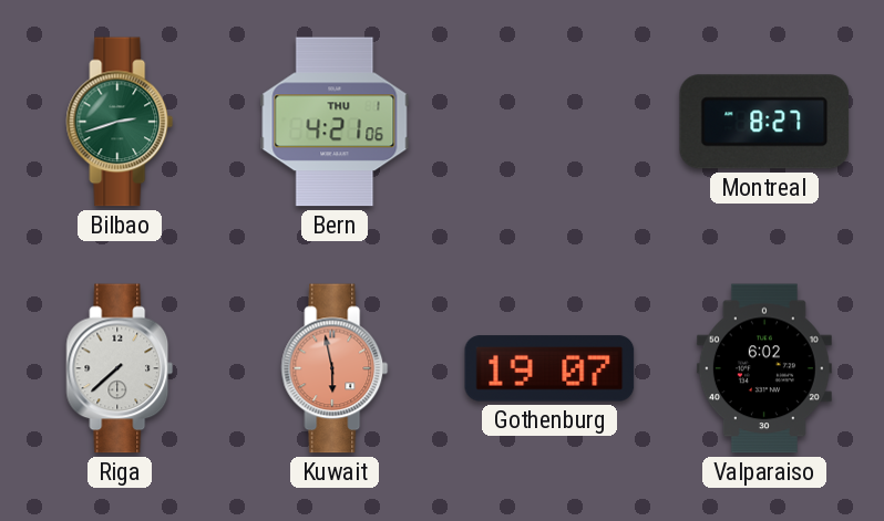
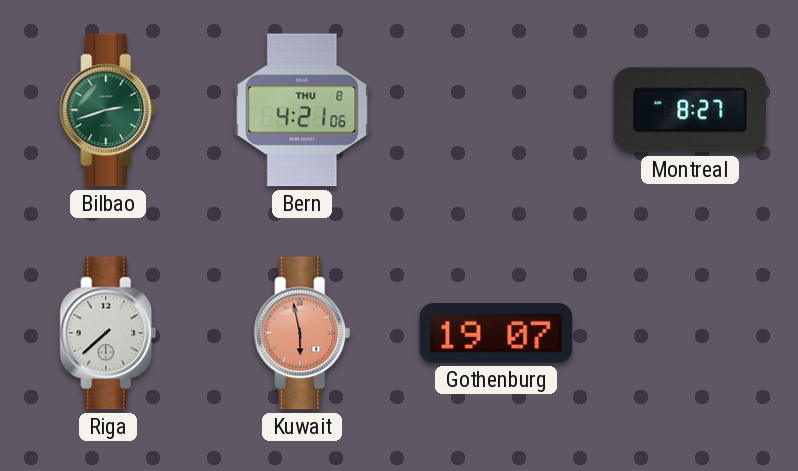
Bern date: THU 1 -> THU 8
Valparaiso: 6:02 -> none
